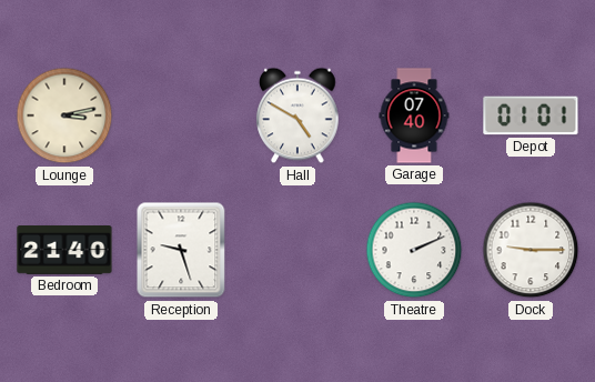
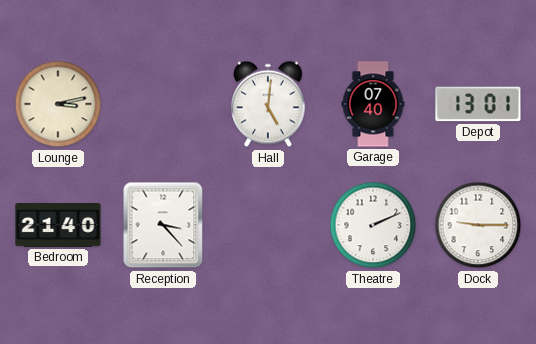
Hall: 4:50 -> 5:01
Depot: 01:01 -> 13:01
Reception: 9:27 -> 3:23
